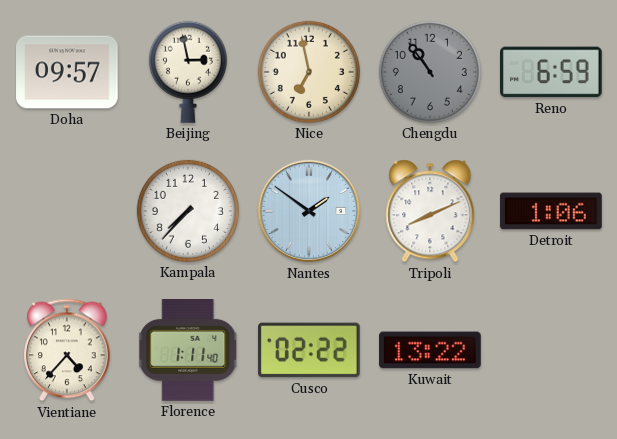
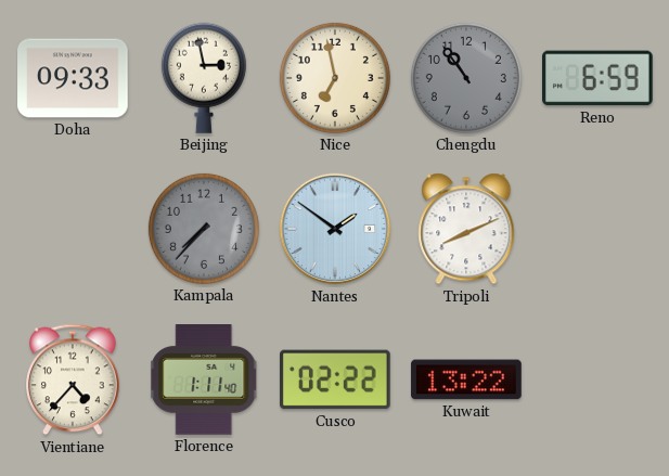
Doha: 09:57 -> 09:33
Kampala dial: white -> grey
Detroit: 1:06 -> none
